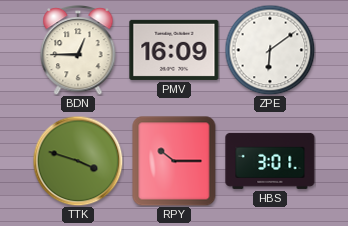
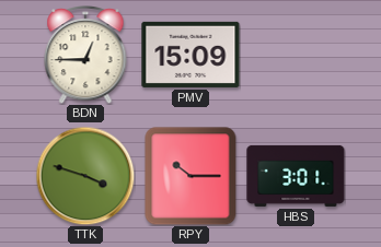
PMV: 16:09 -> 15:09
ZPE: 6:09 -> none
